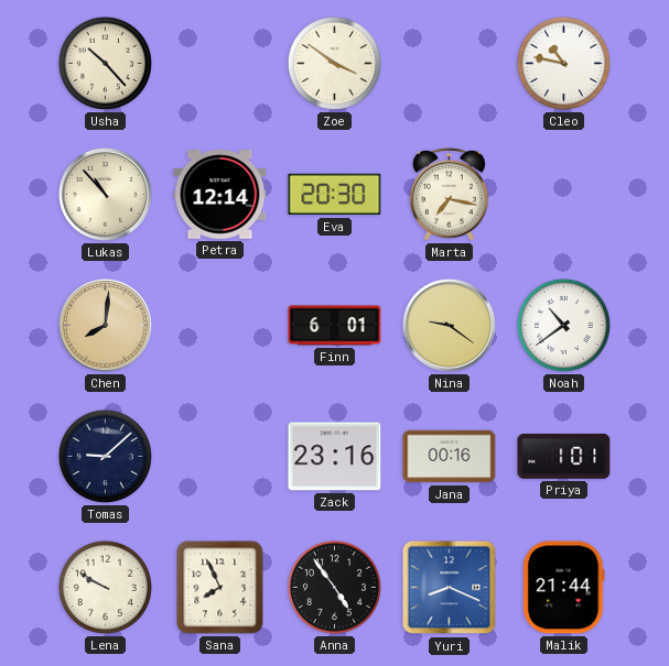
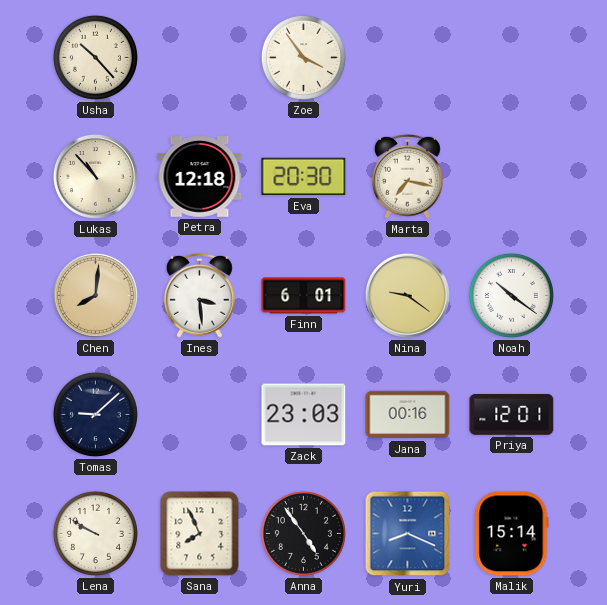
Zoe: 3:51 -> 3:54
Cleo: 10:47 -> none
Petra: 12:14 -> 12:18
Ines: none -> 3:29
Noah: 10:39 -> 10:21
Zack: 23:16 -> 23:03
Priya: 1:01 -> 12:01
Malik: 21:44 -> 15:14
